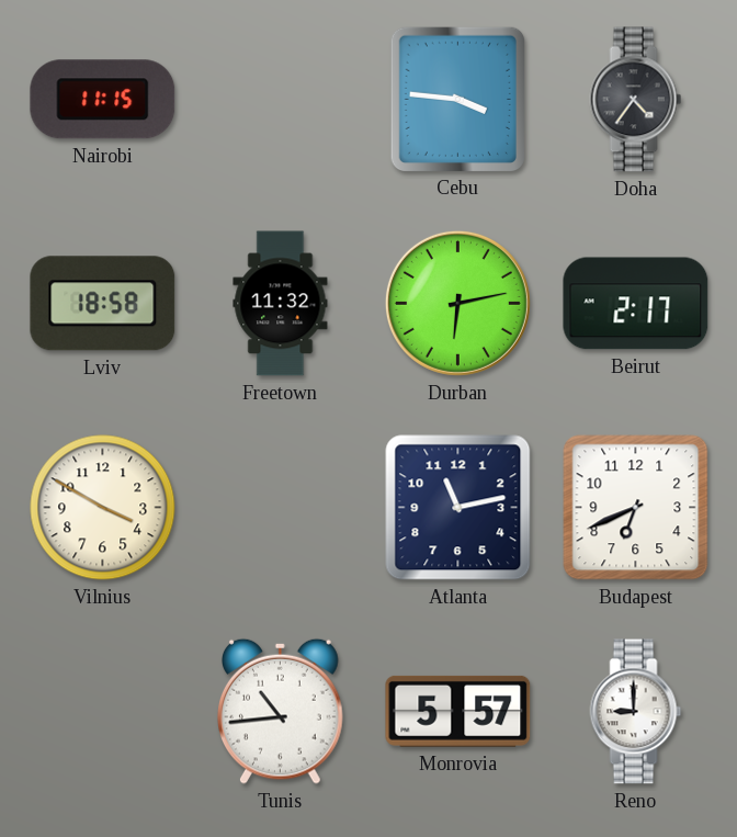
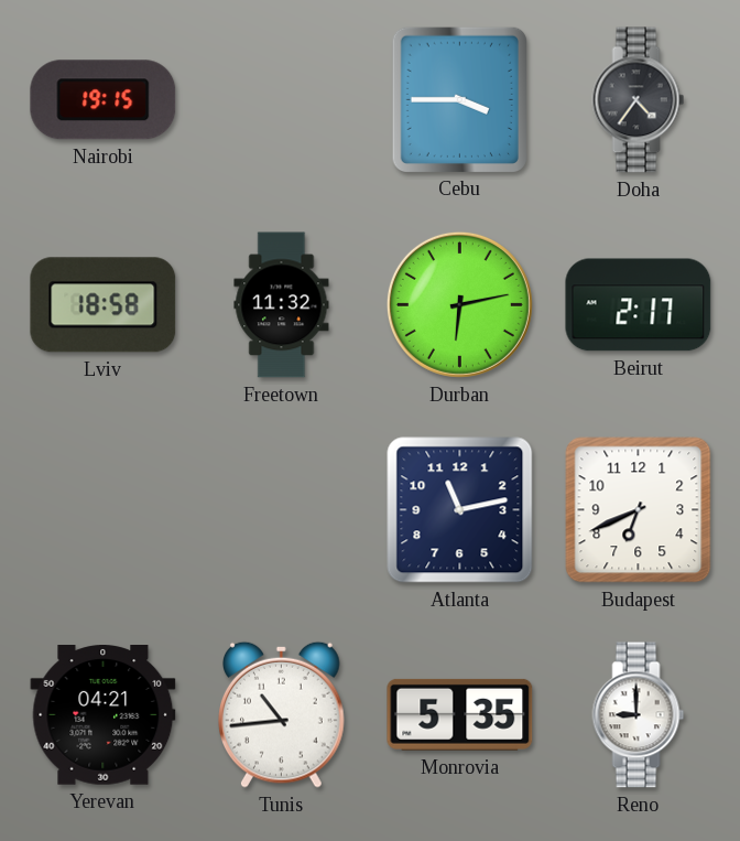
Nairobi: 11:15 -> 19:15
Cebu: 3:46 -> 3:45
Vilnius: 3:50 -> none
Yerevan: none -> 04:21
Monrovia: 5:57 -> 5:35
